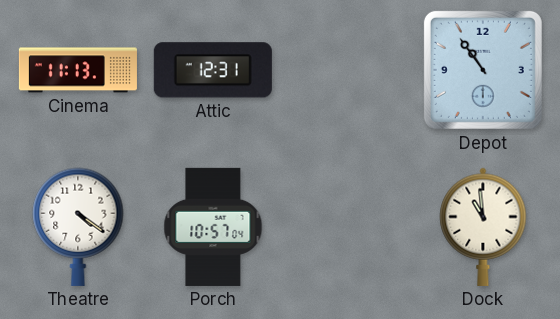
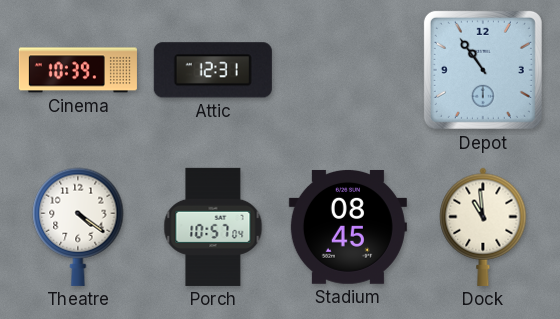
Cinema: 11:13 -> 10:39
Stadium: none -> 08:45
